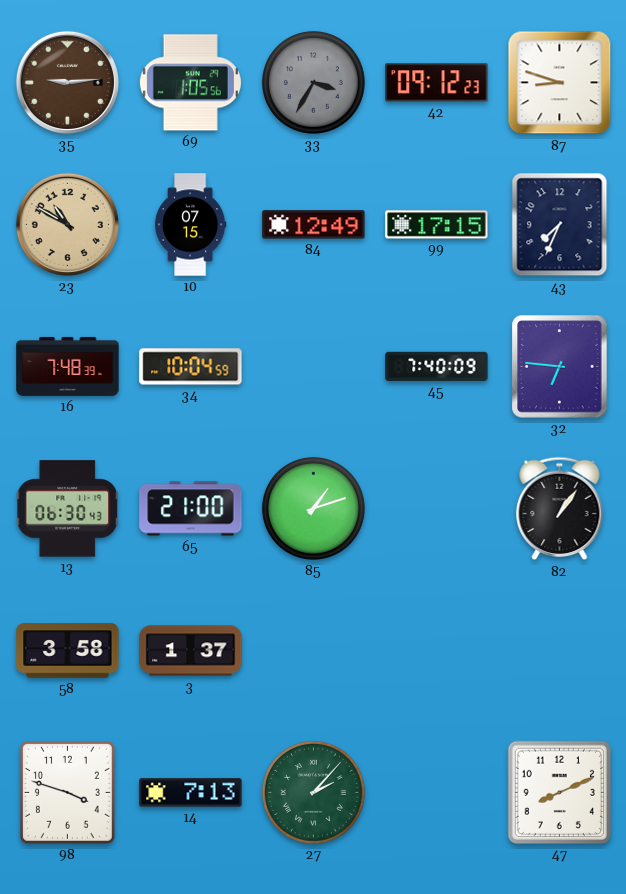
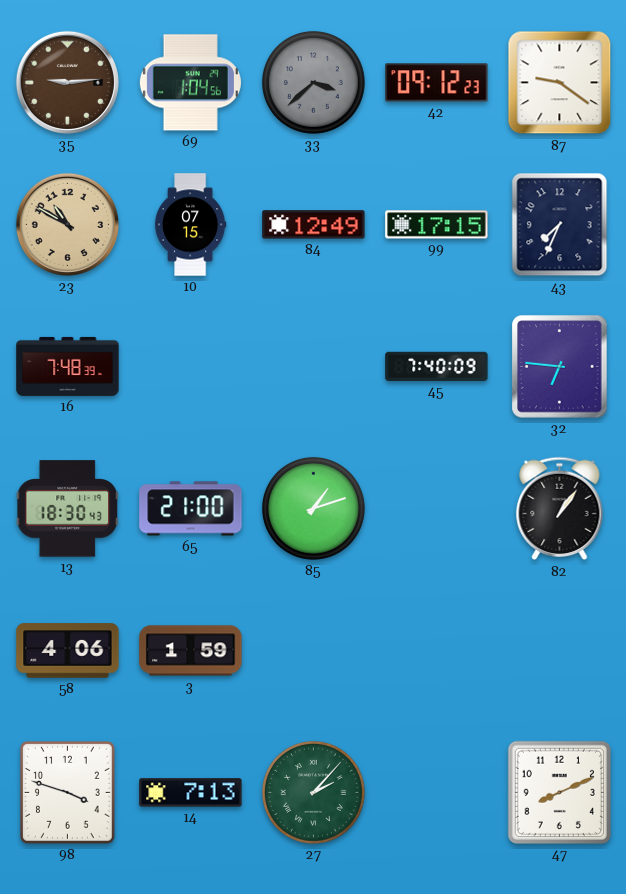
69: 1:05 -> 1:04
33: 3:35 -> 3:38
87: 8:48 -> 9:21
34: 10:04 -> none
13: 06:30 -> 18:30
58: 3:58 -> 4:06
3: 1:37 -> 1:59
